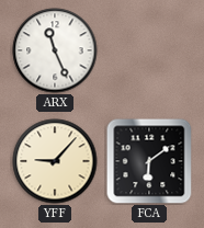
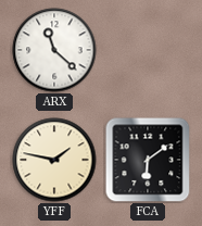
ARX: 11:26 -> 11:22
YFF: 9:07 -> 1:47
